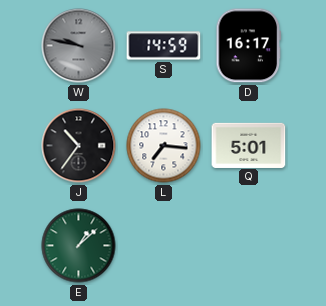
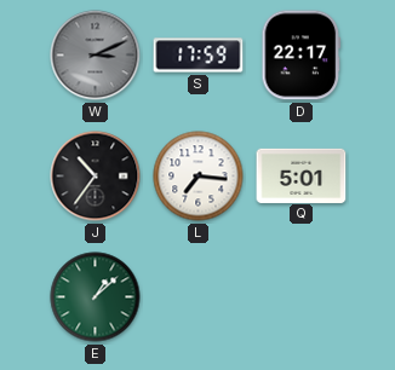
W: 9:47 -> 3:11
S: 14:59 -> 17:59
D: 16:17 -> 22:17
